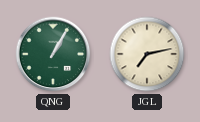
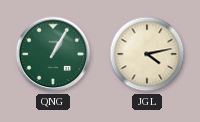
JGL: 7:13 -> 4:13
